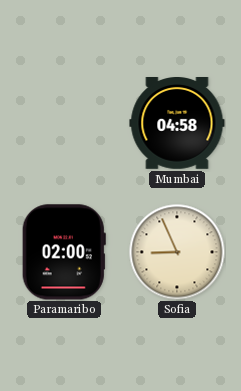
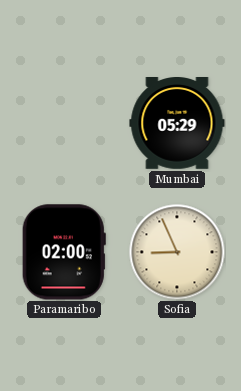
Mumbai: 04:58 -> 05:29
